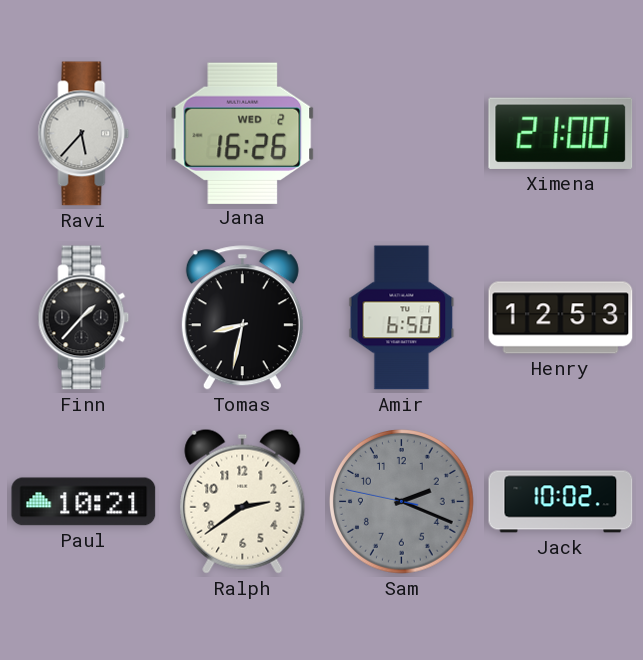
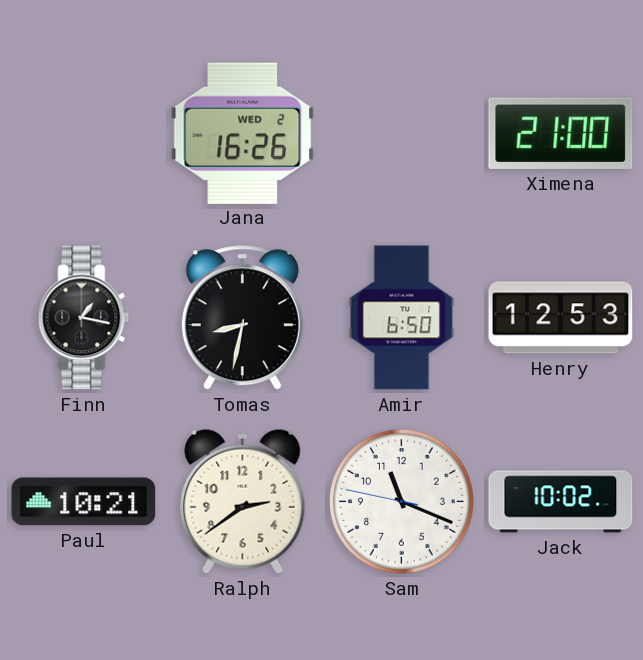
Ravi: 5:37 -> none
Finn: 1:37 -> 1:17
Sam: 2:18 -> 11:18
Sam dial: grey -> white
